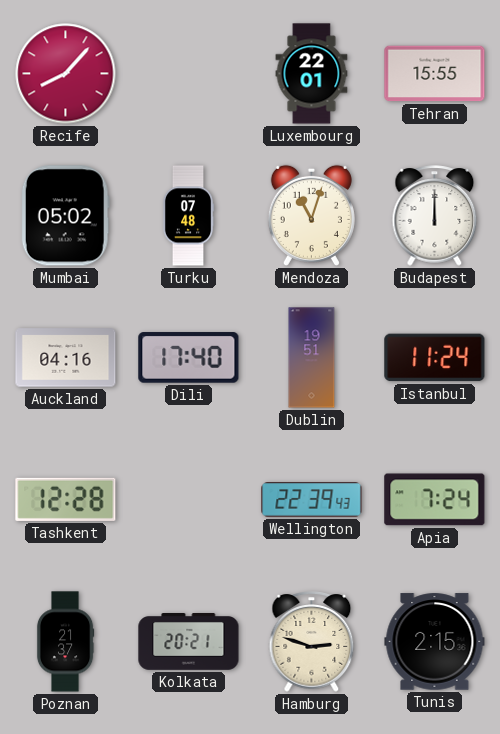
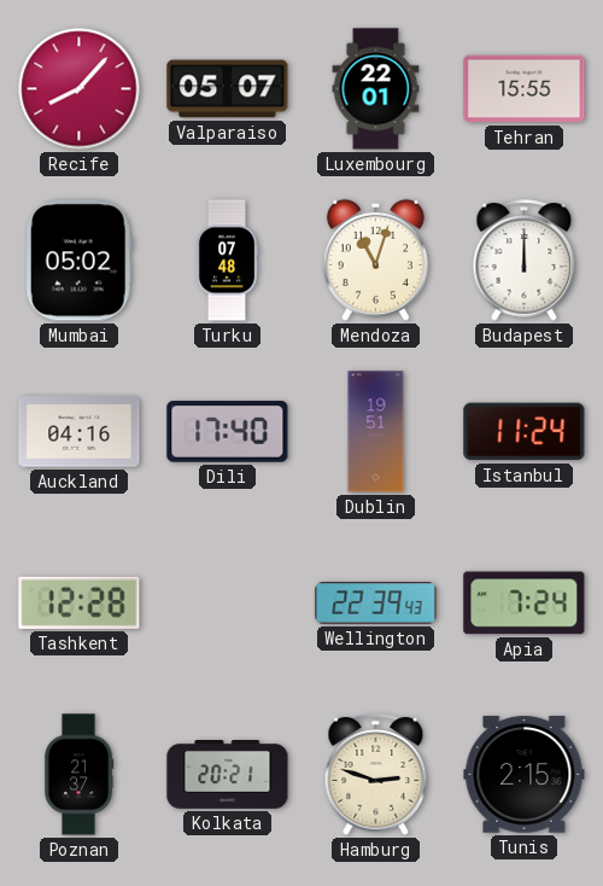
Valparaiso: none -> 05:07
